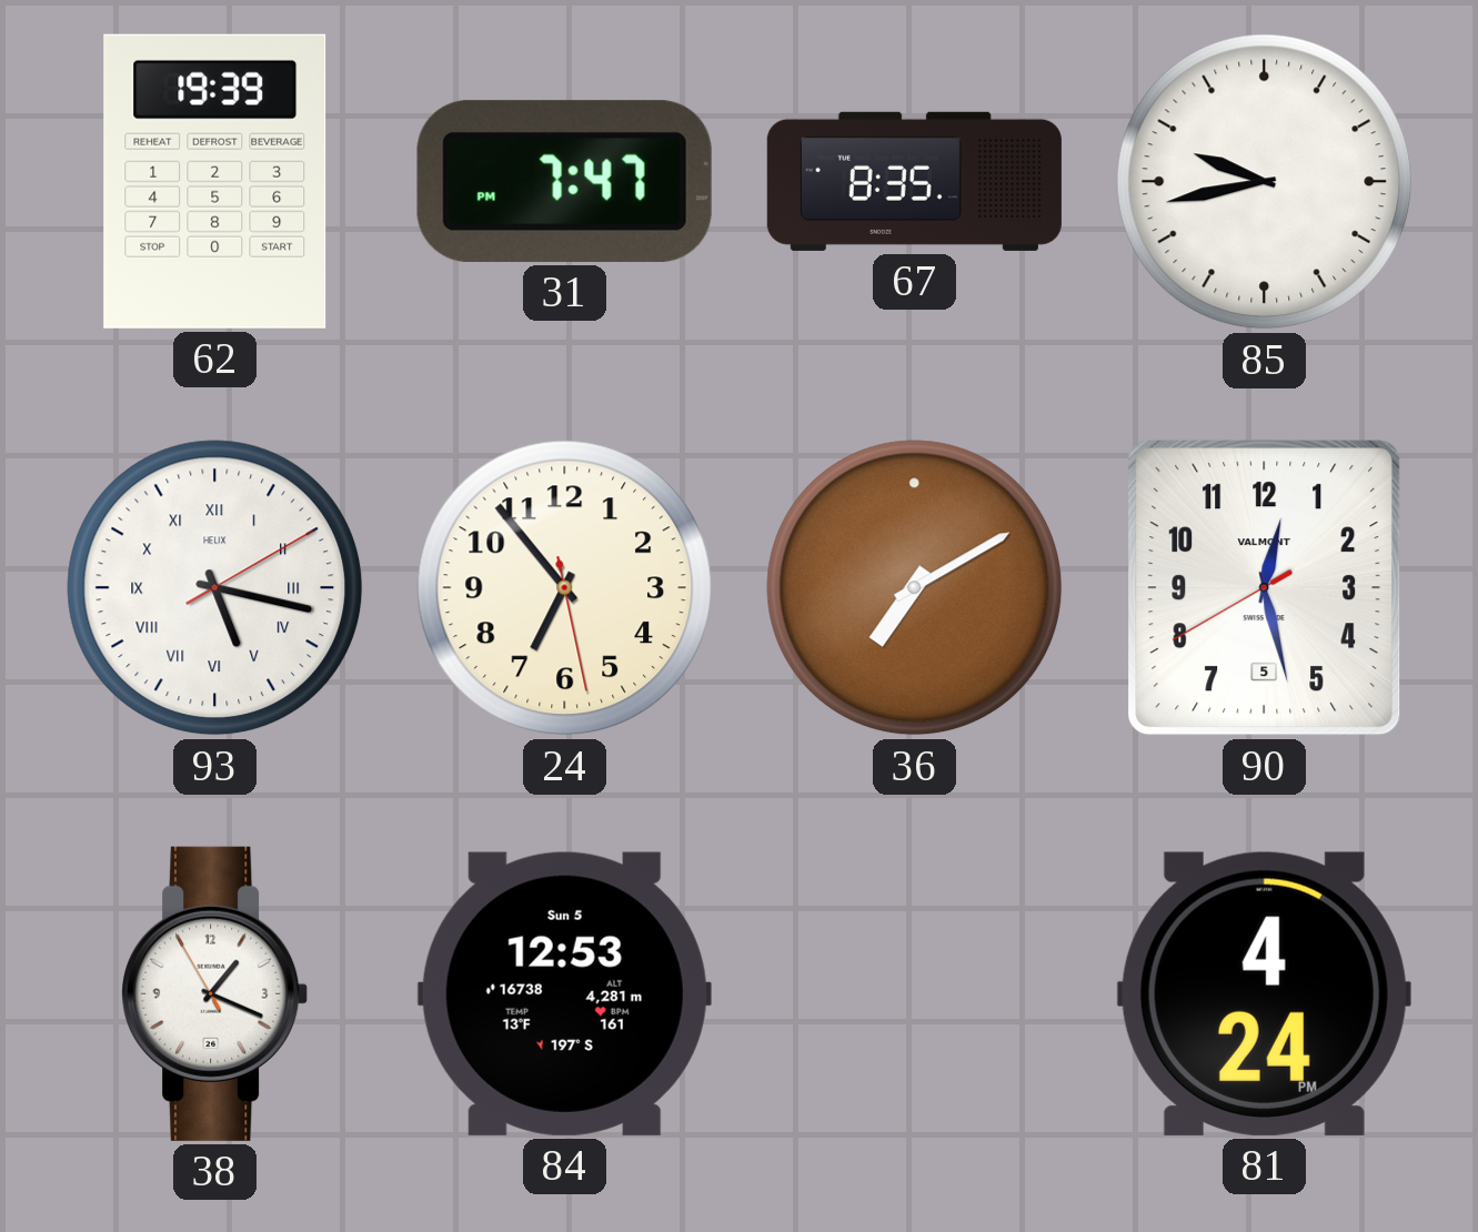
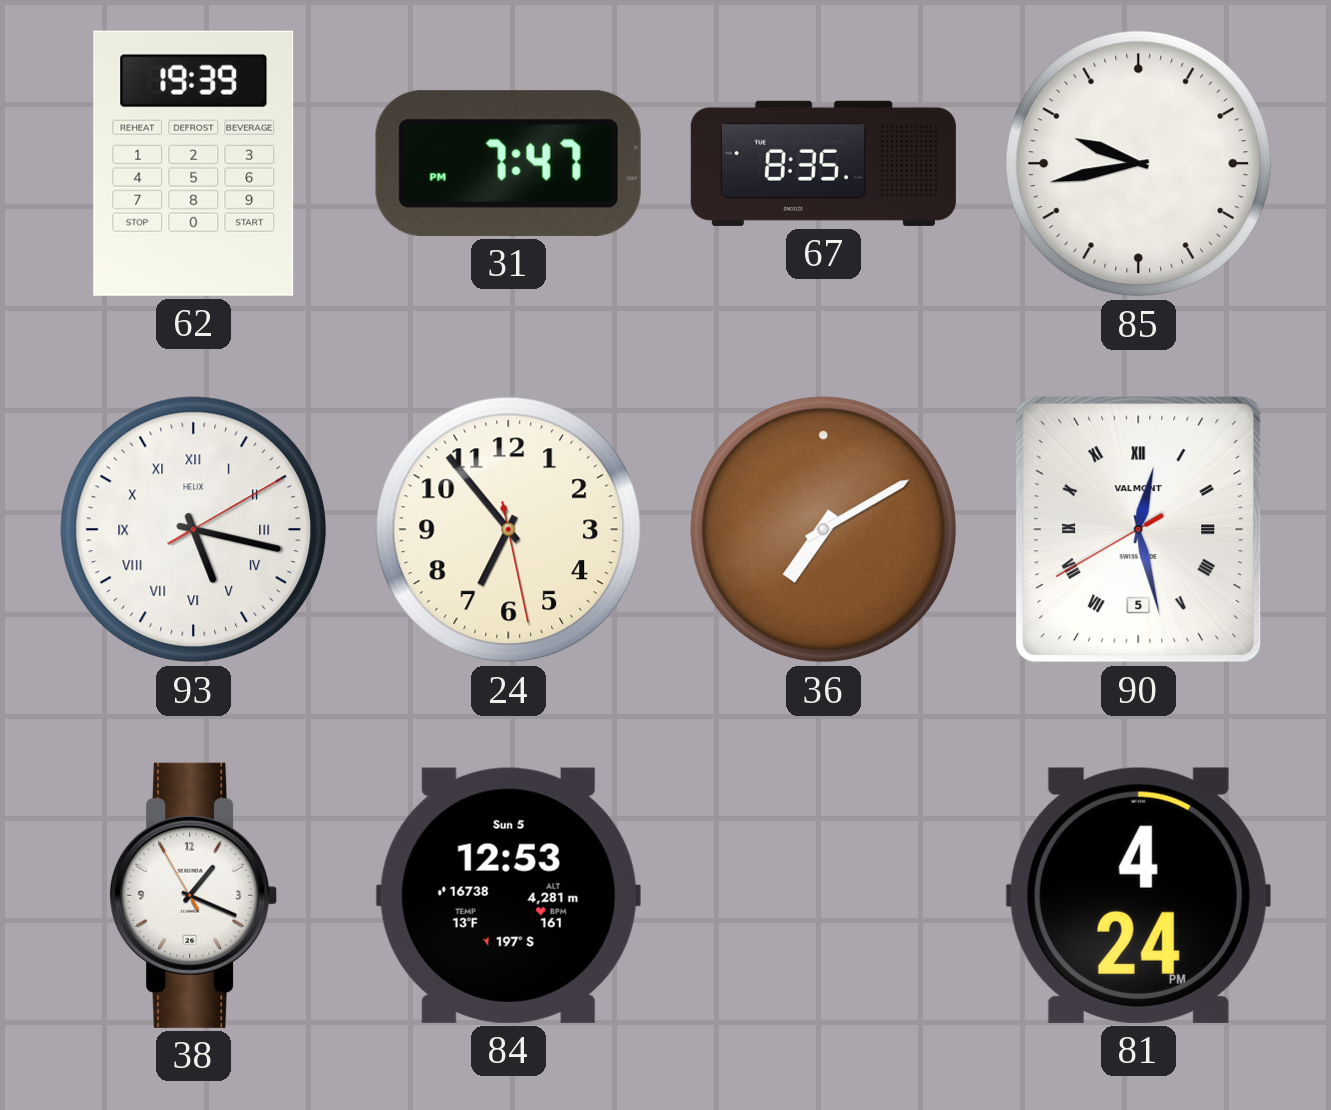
90 numerals: Arabic -> Roman
